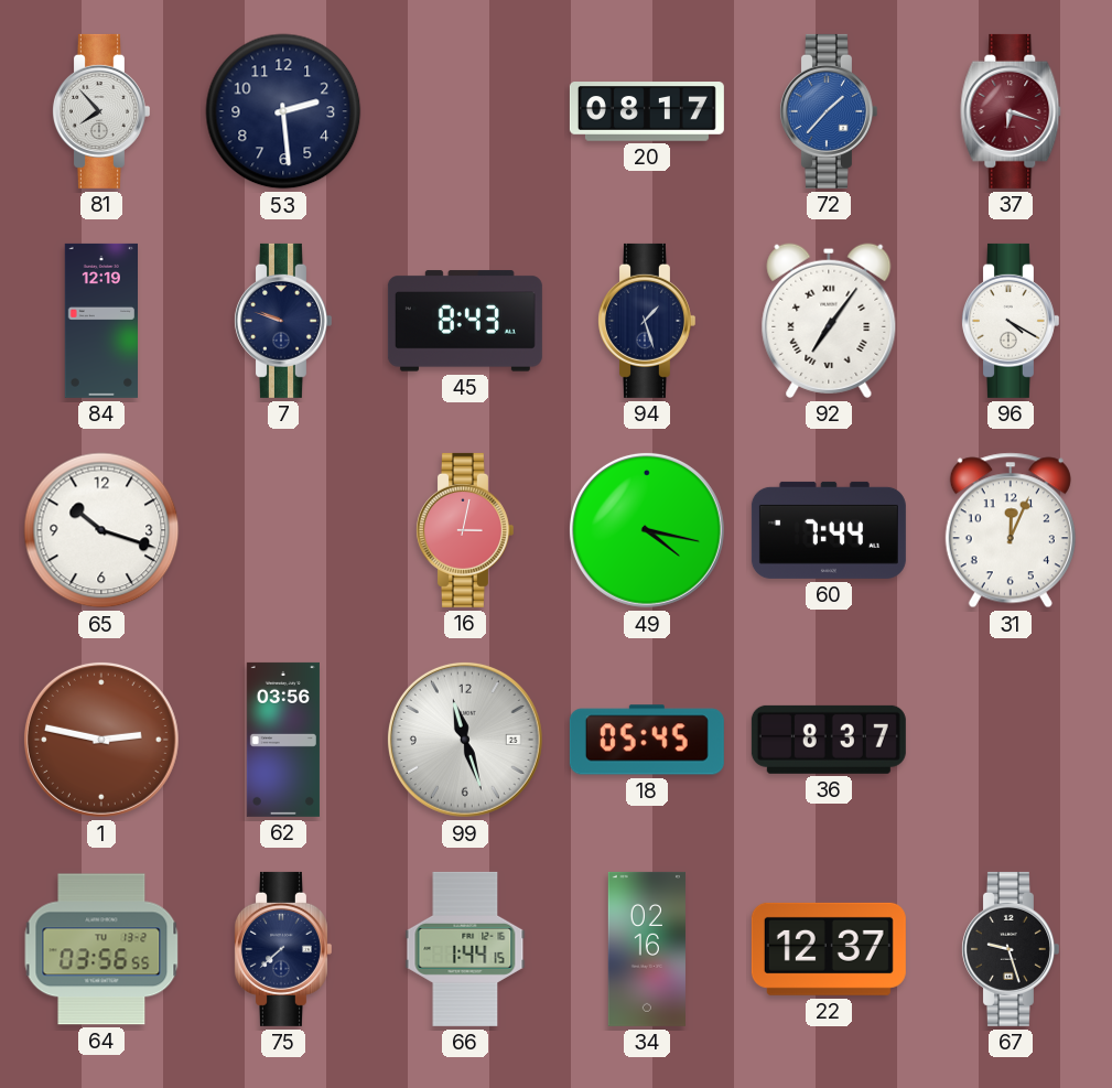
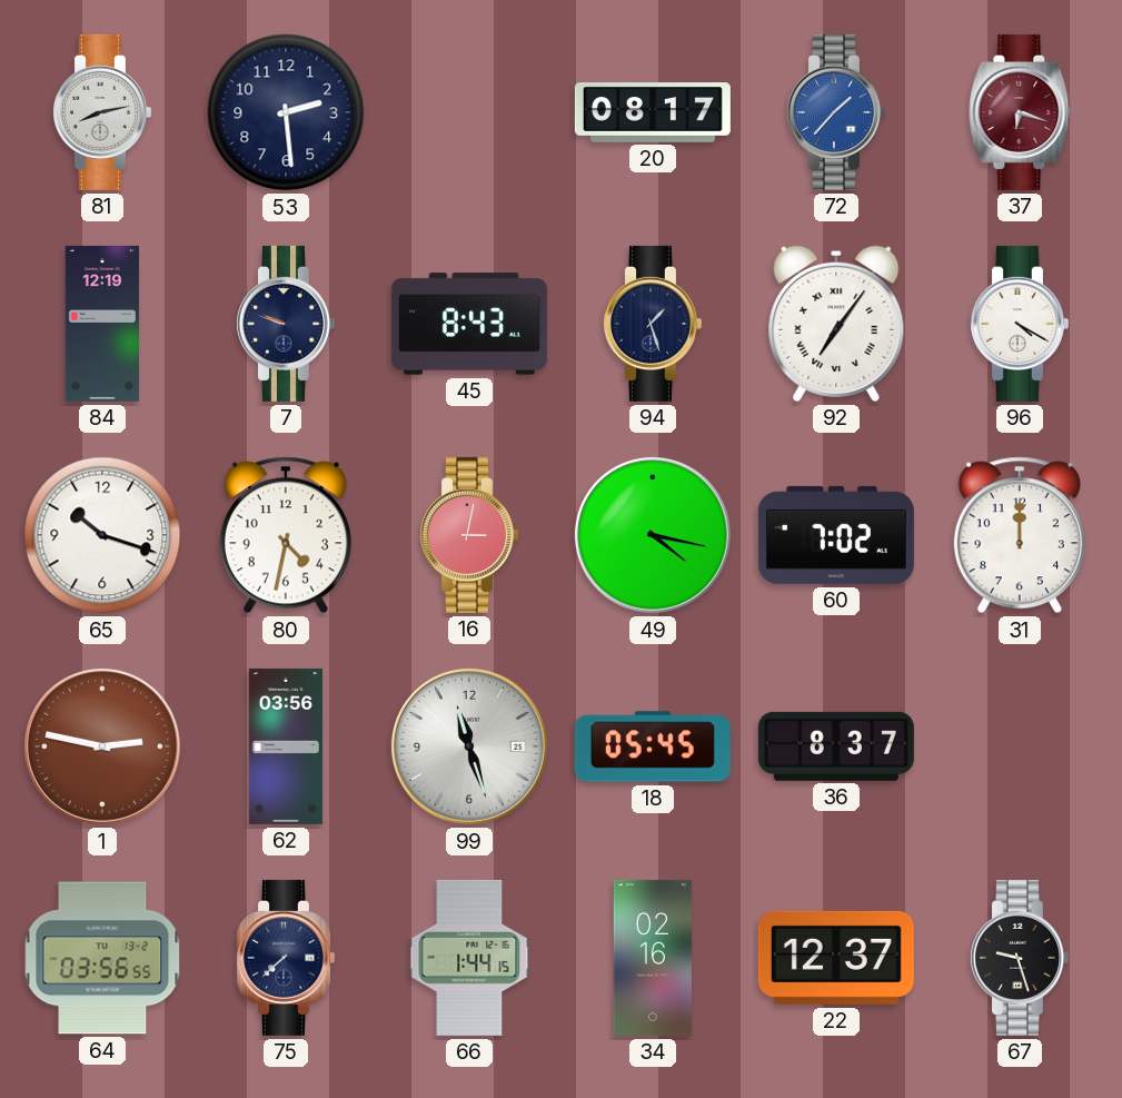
81: 7:53 -> 8:13
80: none -> 4:32
60: 7:44 -> 7:02
31: 12:04 -> 12:00
